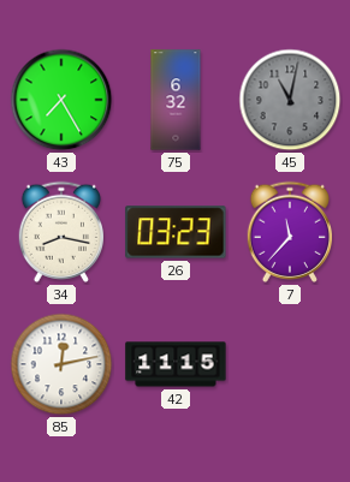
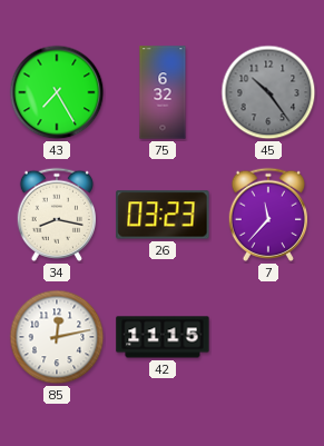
45: 11:02 -> 10:24
